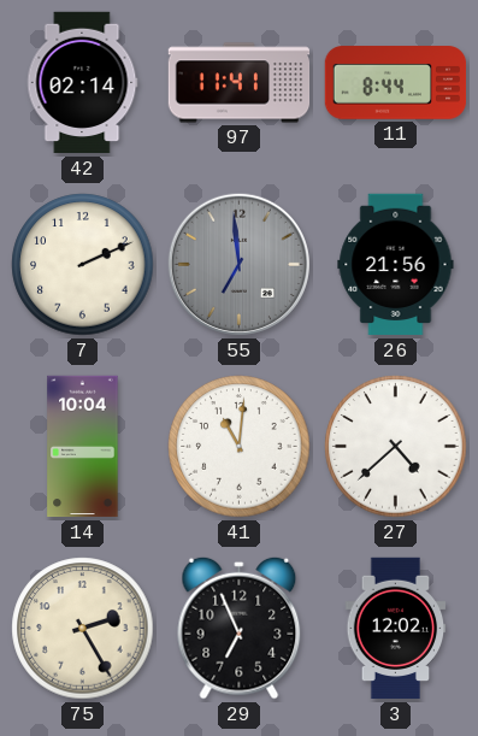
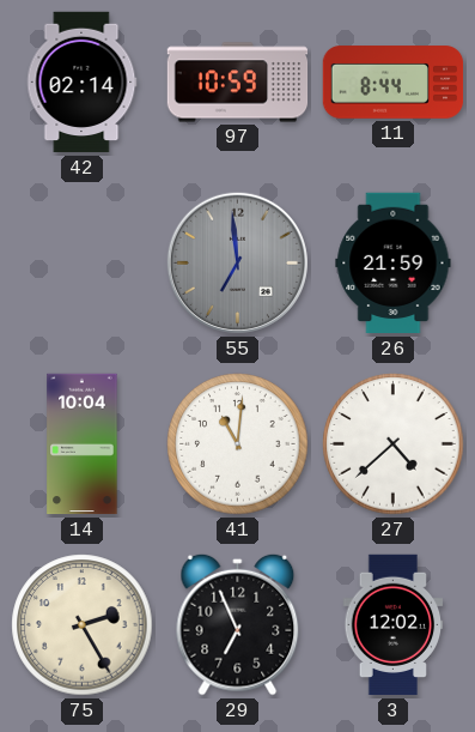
97: 11:41 -> 10:59
7: 2:11 -> none
26: 21:56 -> 21:59
